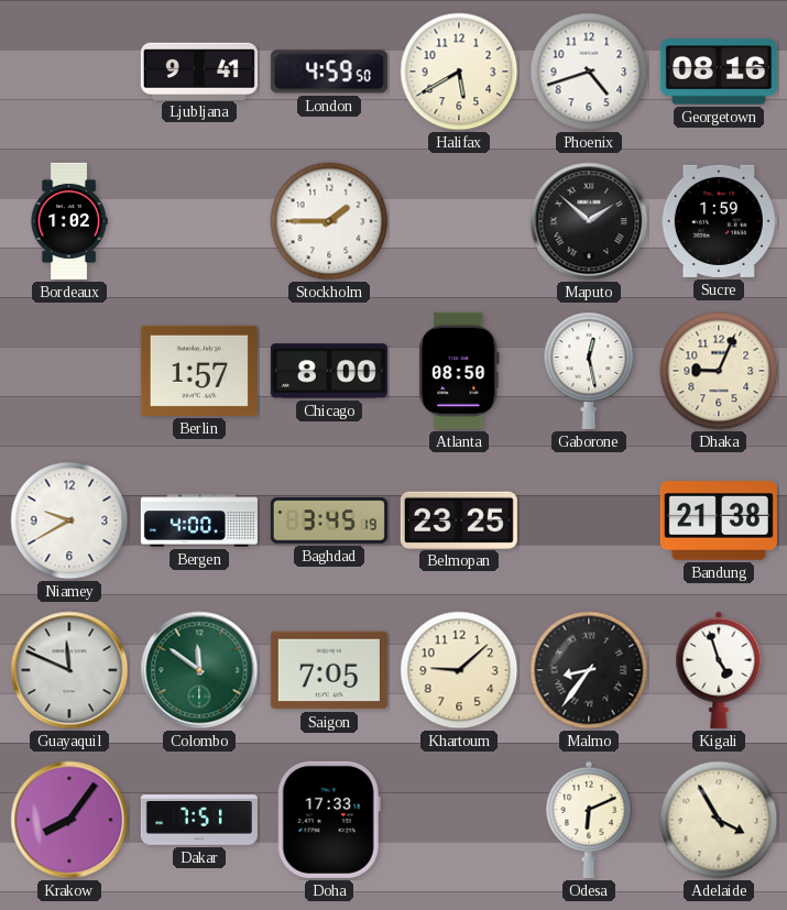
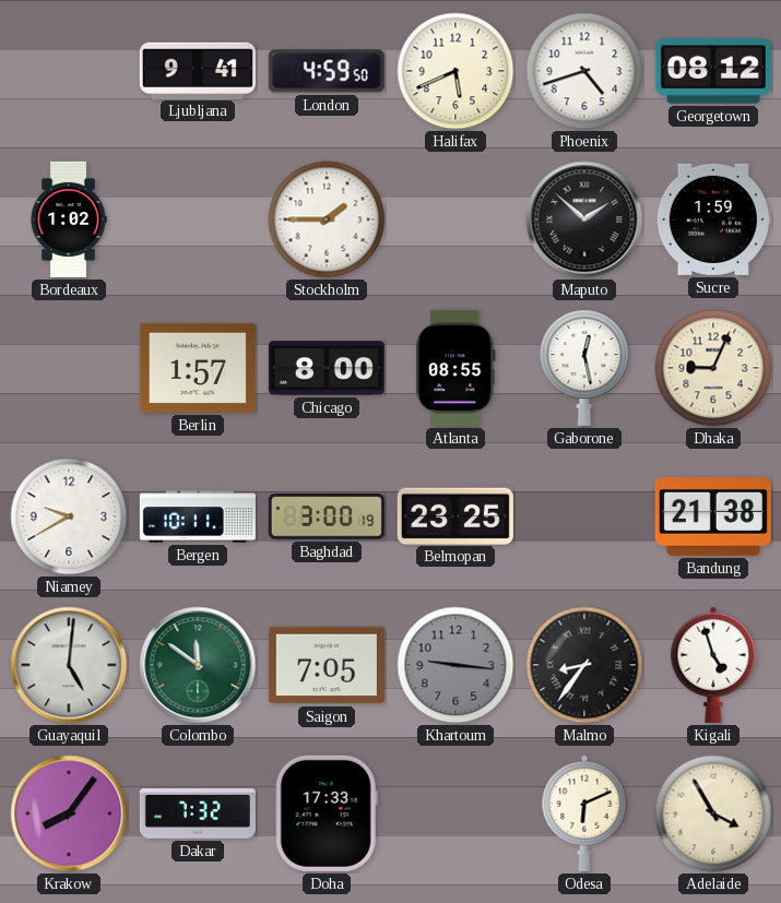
Halifax: 5:40 -> 5:41
Georgetown: 08:16 -> 08:12
Atlanta: 08:50 -> 08:55
Bergen: 4:00 -> 10:11
Baghdad: 3:45 -> 3:00
Guayaquil: 11:49 -> 5:01
Khartoum: 9:08 -> 9:16
Khartoum dial: cream -> grey
Dakar: 7:51 -> 7:32
